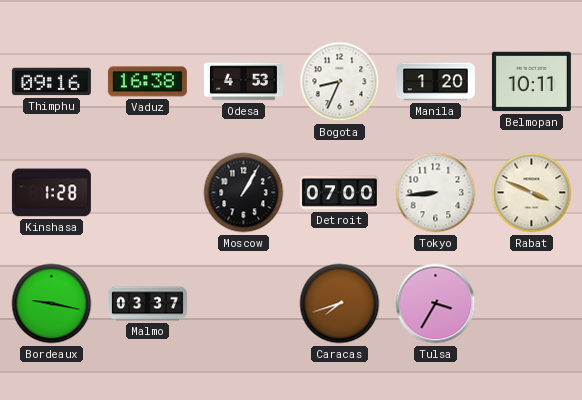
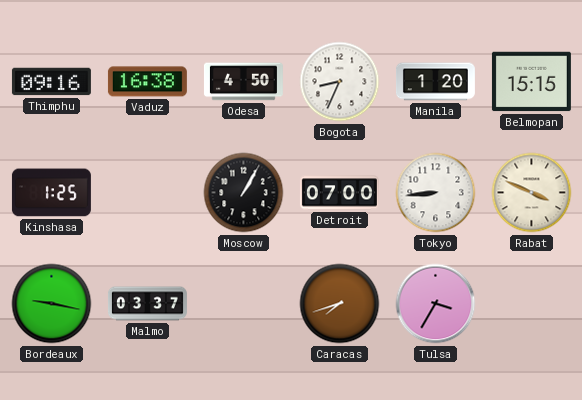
Odesa: 4:53 -> 4:50
Belmopan: 10:11 -> 15:15
Kinshasa: 1:28 -> 1:25
